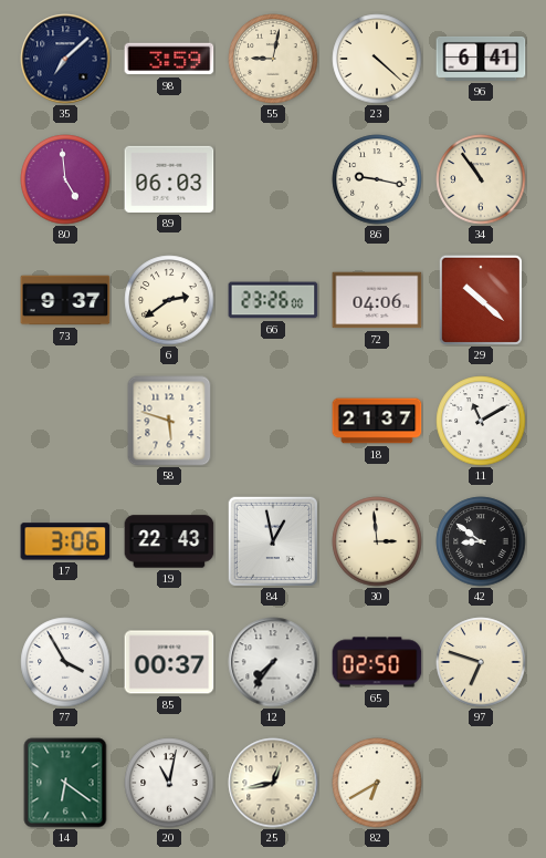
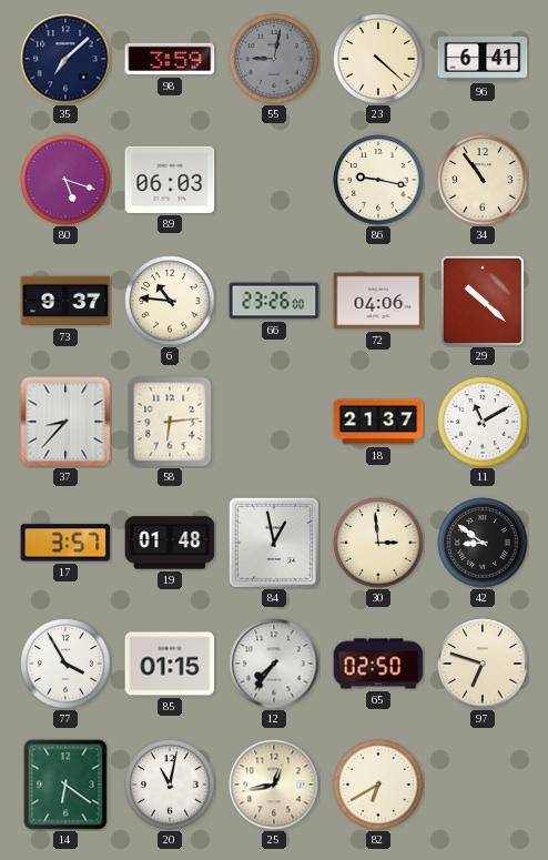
55 dial: cream -> grey
80: 4:59 -> 5:18
6: 2:39 -> 10:46
37: none -> 8:37
58: 5:48 -> 6:14
17: 3:06 -> 3:57
19: 22:43 -> 01:48
85: 00:37 -> 01:15
